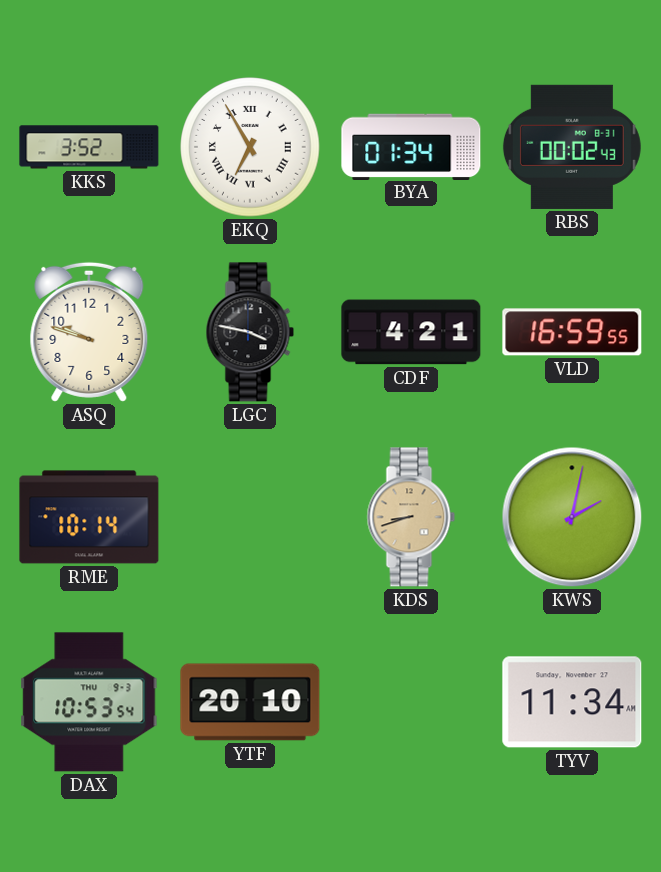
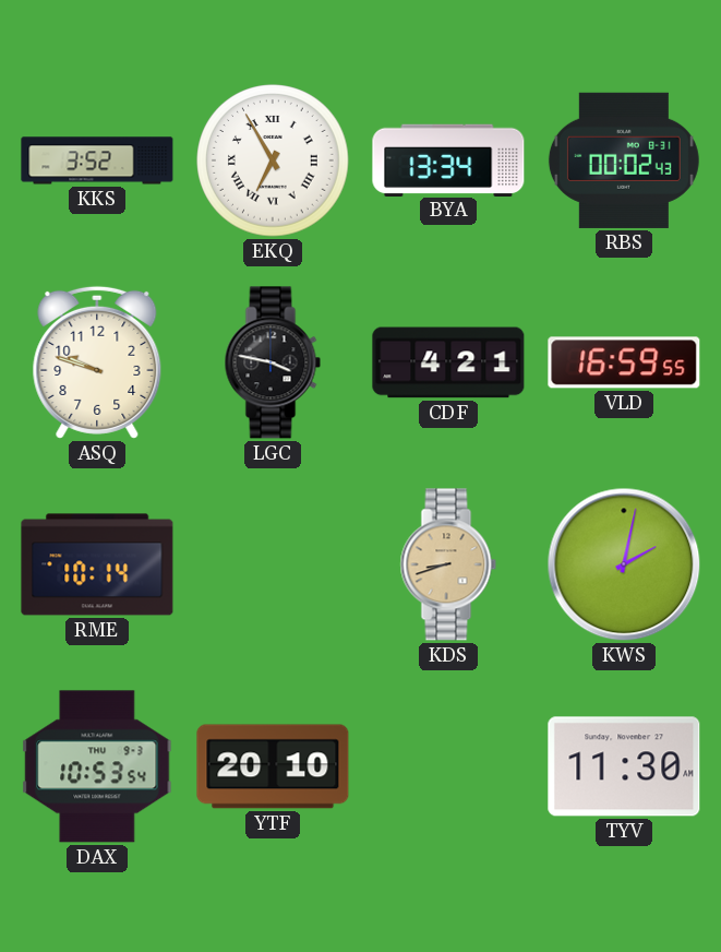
BYA: 01:34 -> 13:34
TYV: 11:34 -> 11:30
